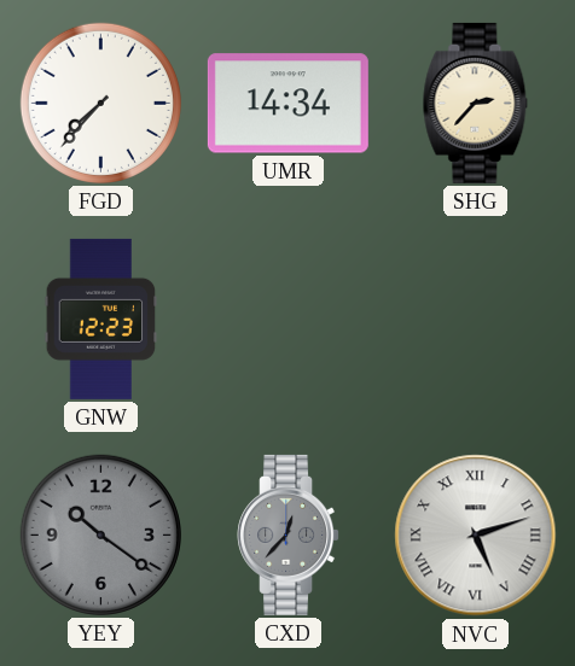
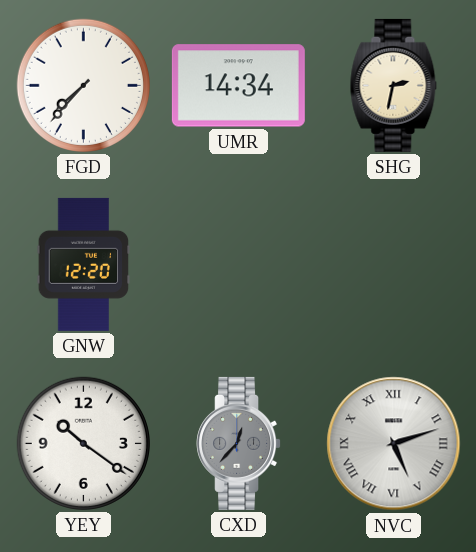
SHG: 2:37 -> 2:32
GNW: 12:23 -> 12:20
YEY dial: grey -> white
